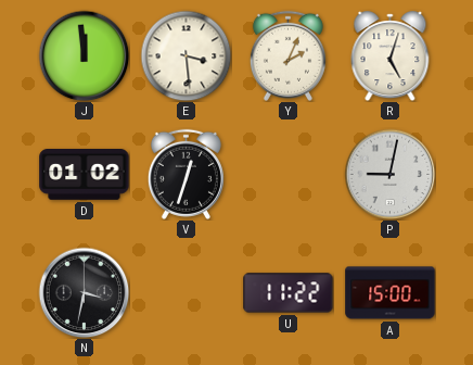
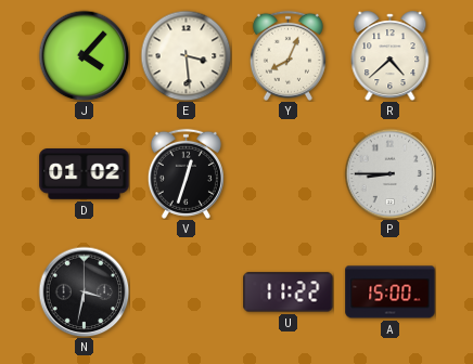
J: 11:59 -> 4:07
Y: 2:04 -> 8:04
R: 5:03 -> 4:38
P: 9:02 -> 8:45
